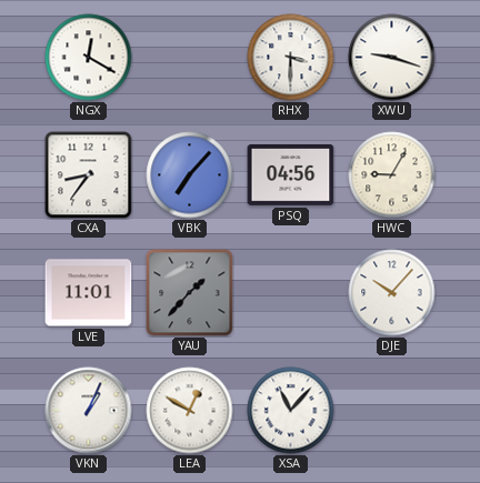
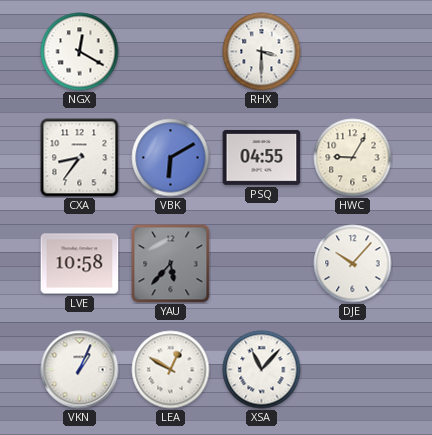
XWU: 9:18 -> none
VBK: 7:07 -> 6:10
PSQ: 04:56 -> 04:55
LVE: 11:01 -> 10:58
YAU: 1:37 -> 5:37
